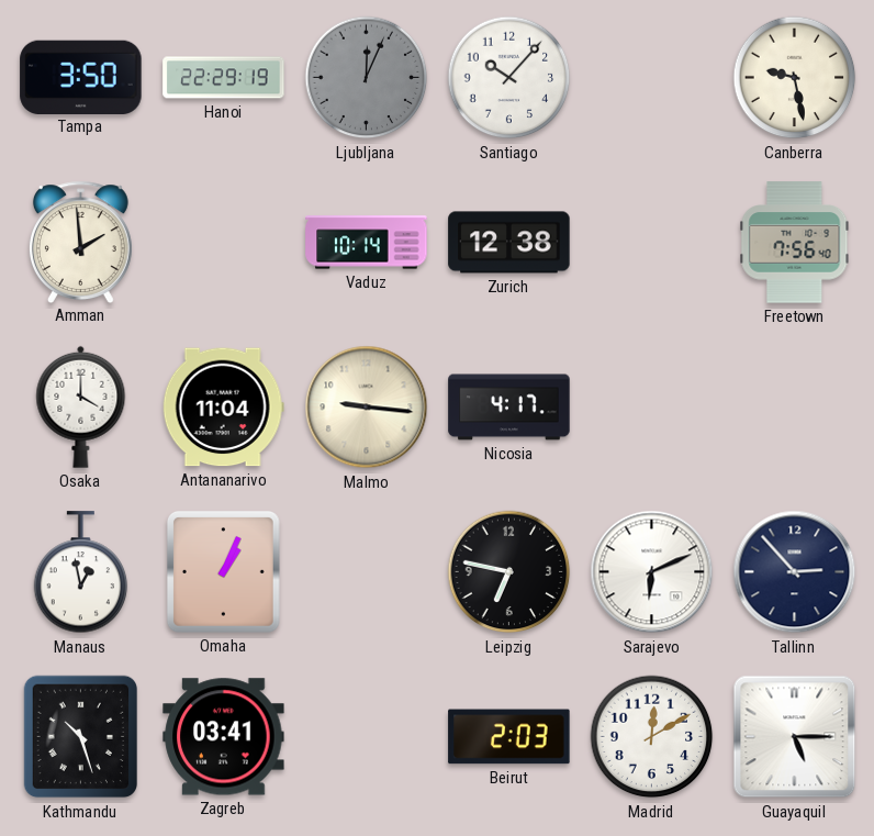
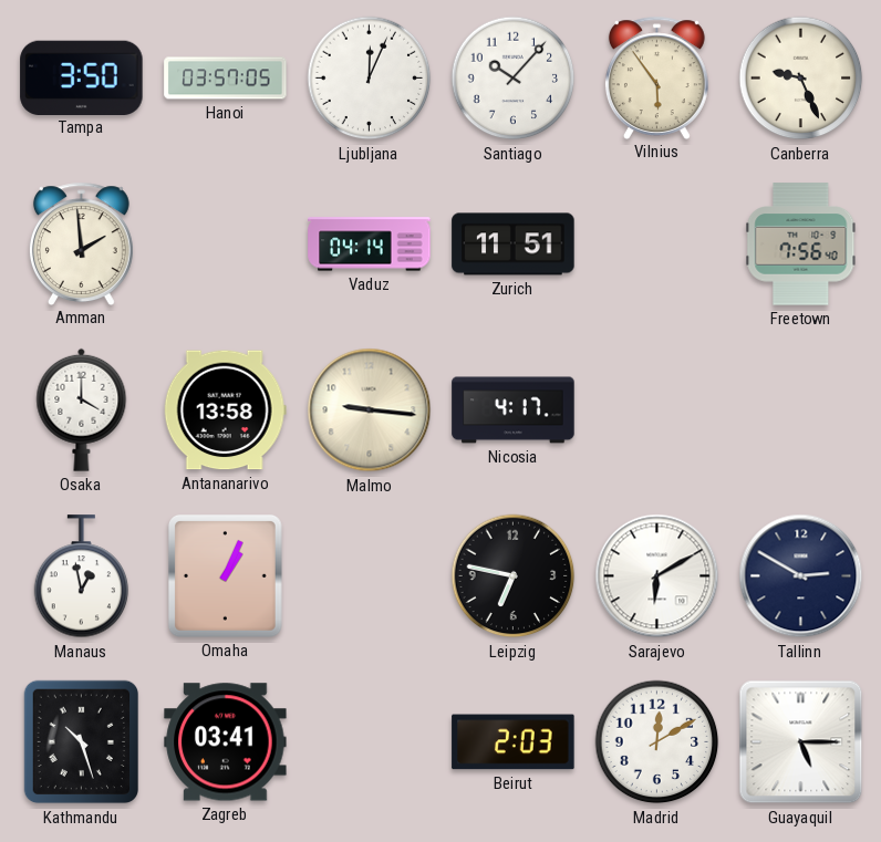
Hanoi: 22:29 -> 03:57
Ljubljana dial: grey -> white
Vilnius: none -> 5:54
Canberra: 9:28 -> 9:26
Vaduz: 10:14 -> 04:14
Zurich: 12:38 -> 11:51
Antananarivo: 11:04 -> 13:58
Sarajevo: 6:11 -> 6:10
Tallinn: 2:53 -> 2:50
